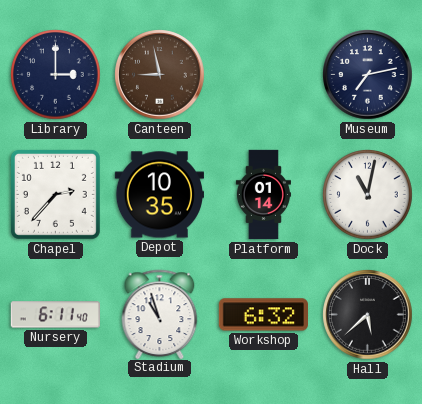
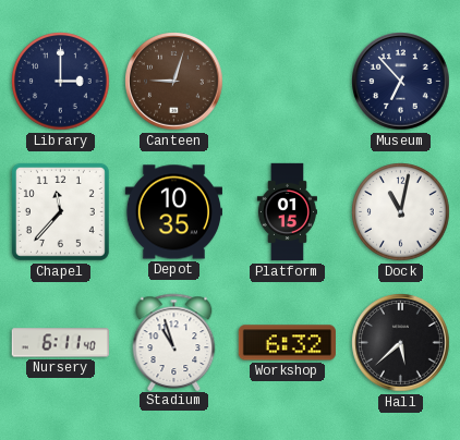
Canteen: 8:58 -> 9:03
Museum: 7:13 -> 6:53
Chapel: 2:37 -> 11:37
Platform: 01:14 -> 01:15
